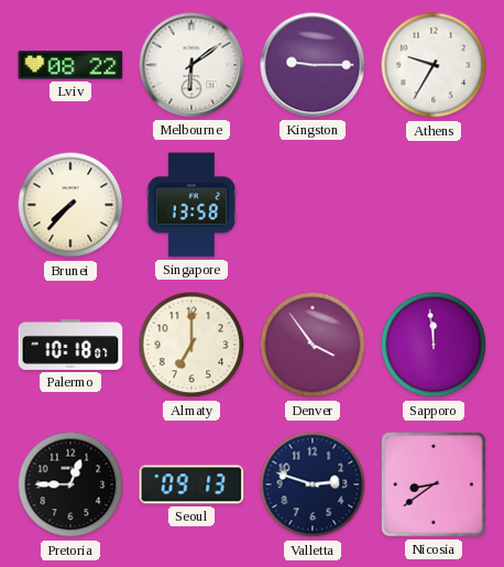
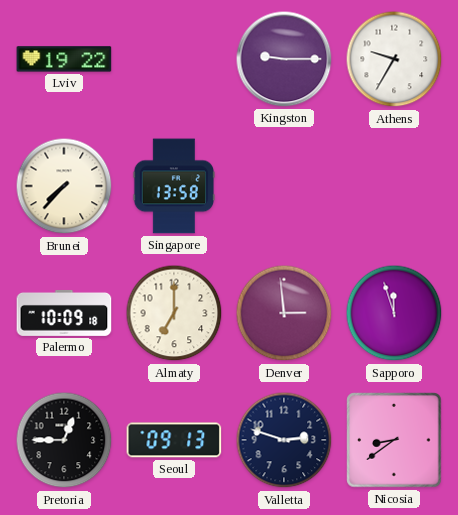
Lviv: 08:22 -> 19:22
Melbourne: 6:09 -> none
Palermo: 10:18 -> 10:09
Denver: 3:54 -> 2:59
Sapporo: 11:59 -> 11:57
